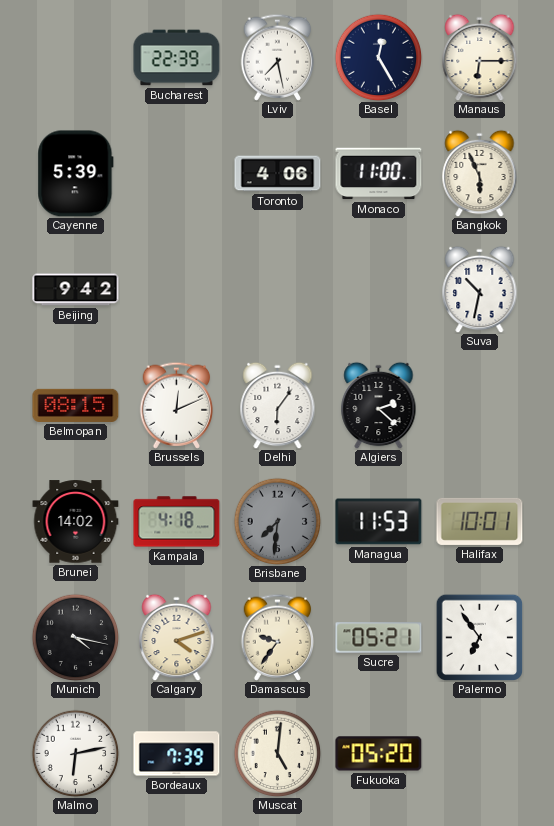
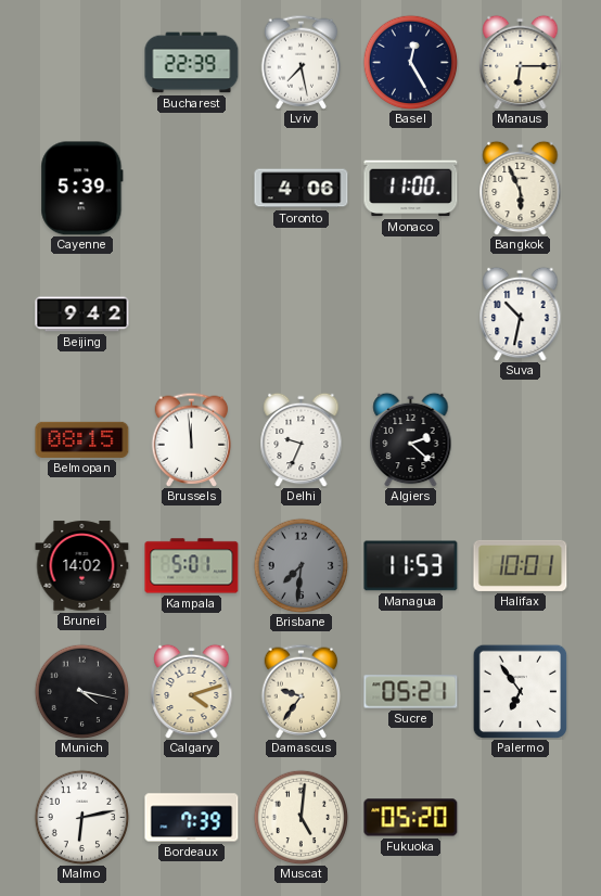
Brussels: 12:11 -> 11:59
Delhi: 6:06 -> 9:34
Kampala: 4:18 -> 5:01
